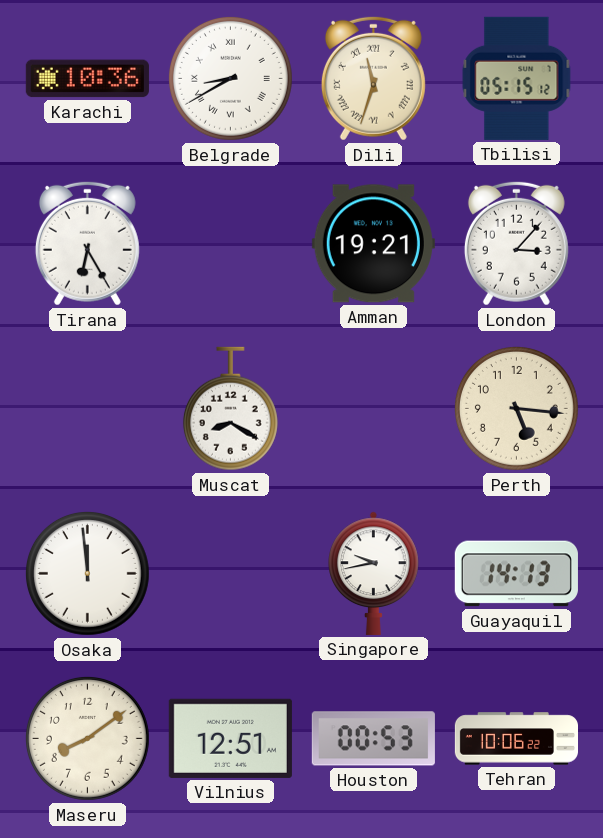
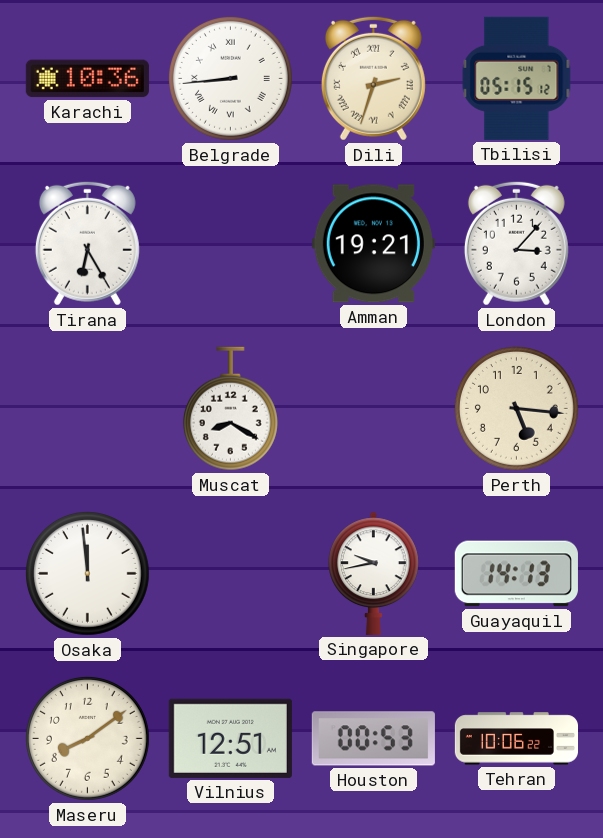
Belgrade: 8:40 -> 8:44
Dili: 11:33 -> 2:33
